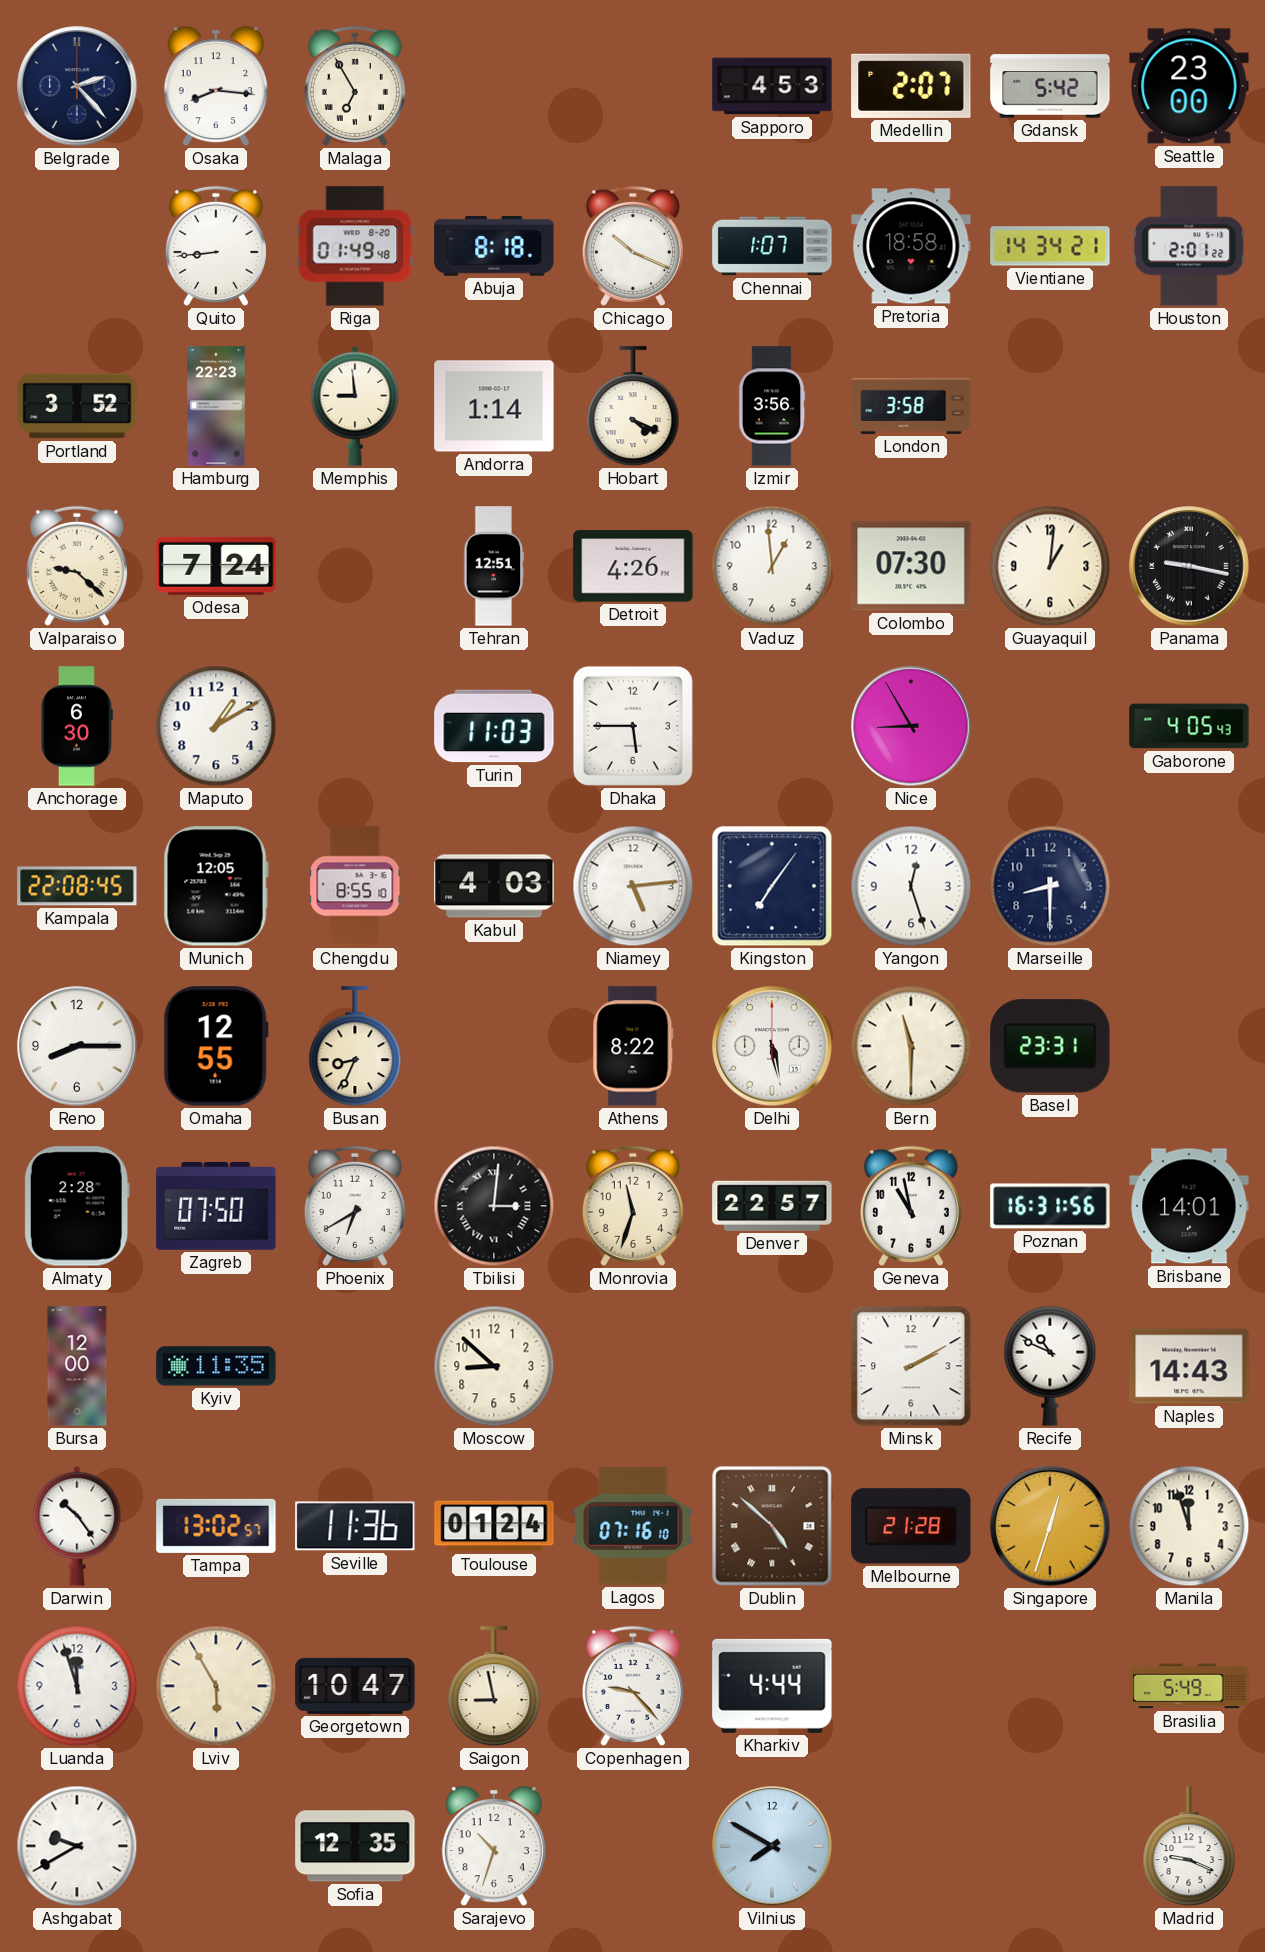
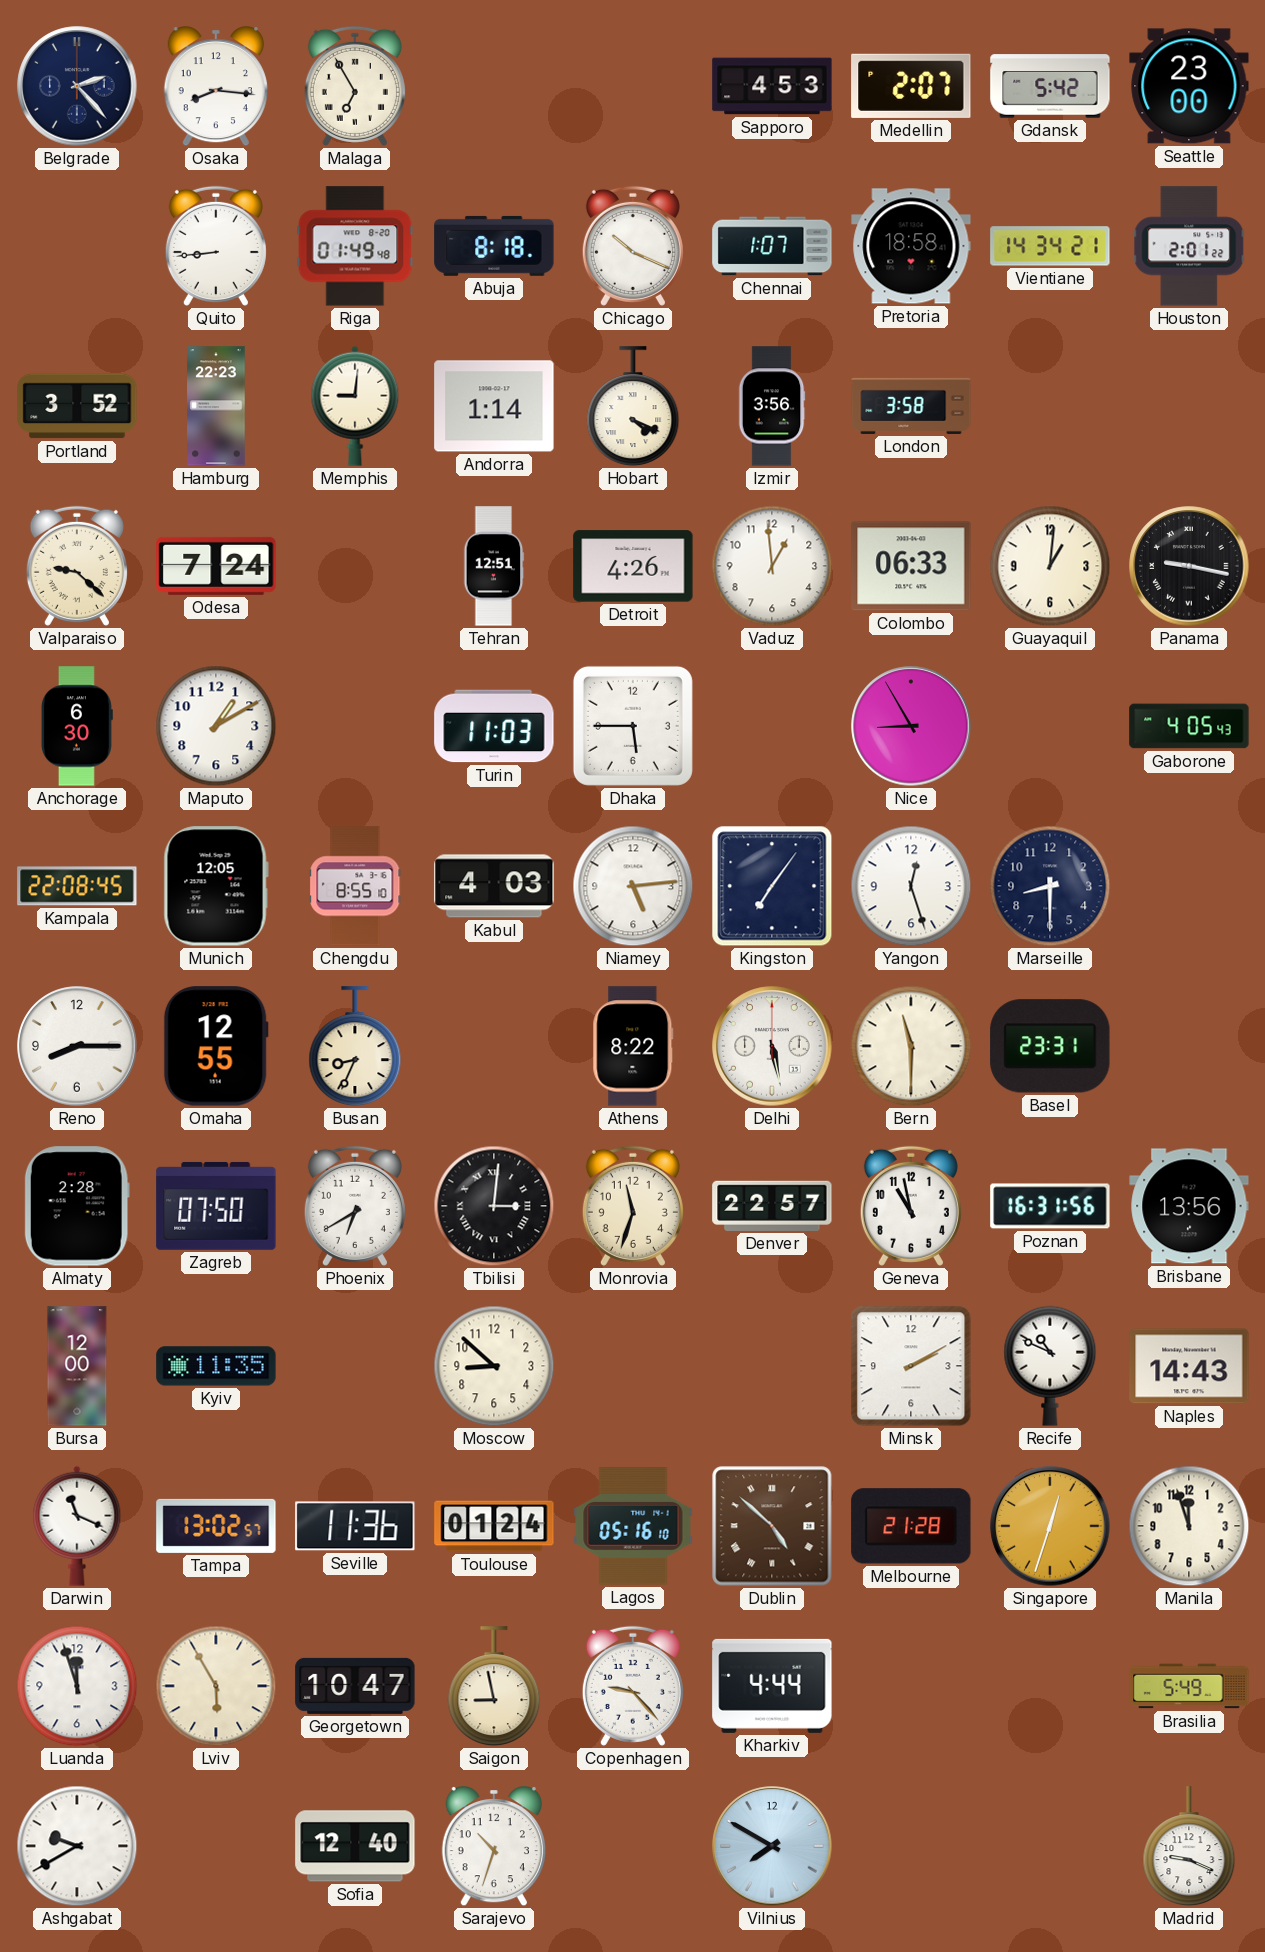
Memphis: 8:59 -> 9:01
Colombo: 07:30 -> 06:33
Brisbane: 14:01 -> 13:56
Darwin: 10:24 -> 11:19
Lagos: 07:16 -> 05:16
Sofia: 12:35 -> 12:40
